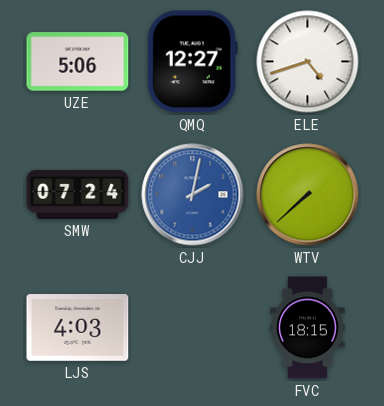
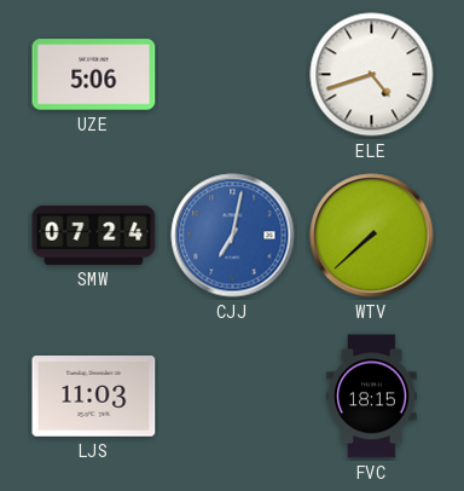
QMQ: 12:27 -> none
CJJ: 2:02 -> 7:02
LJS: 4:03 -> 11:03
